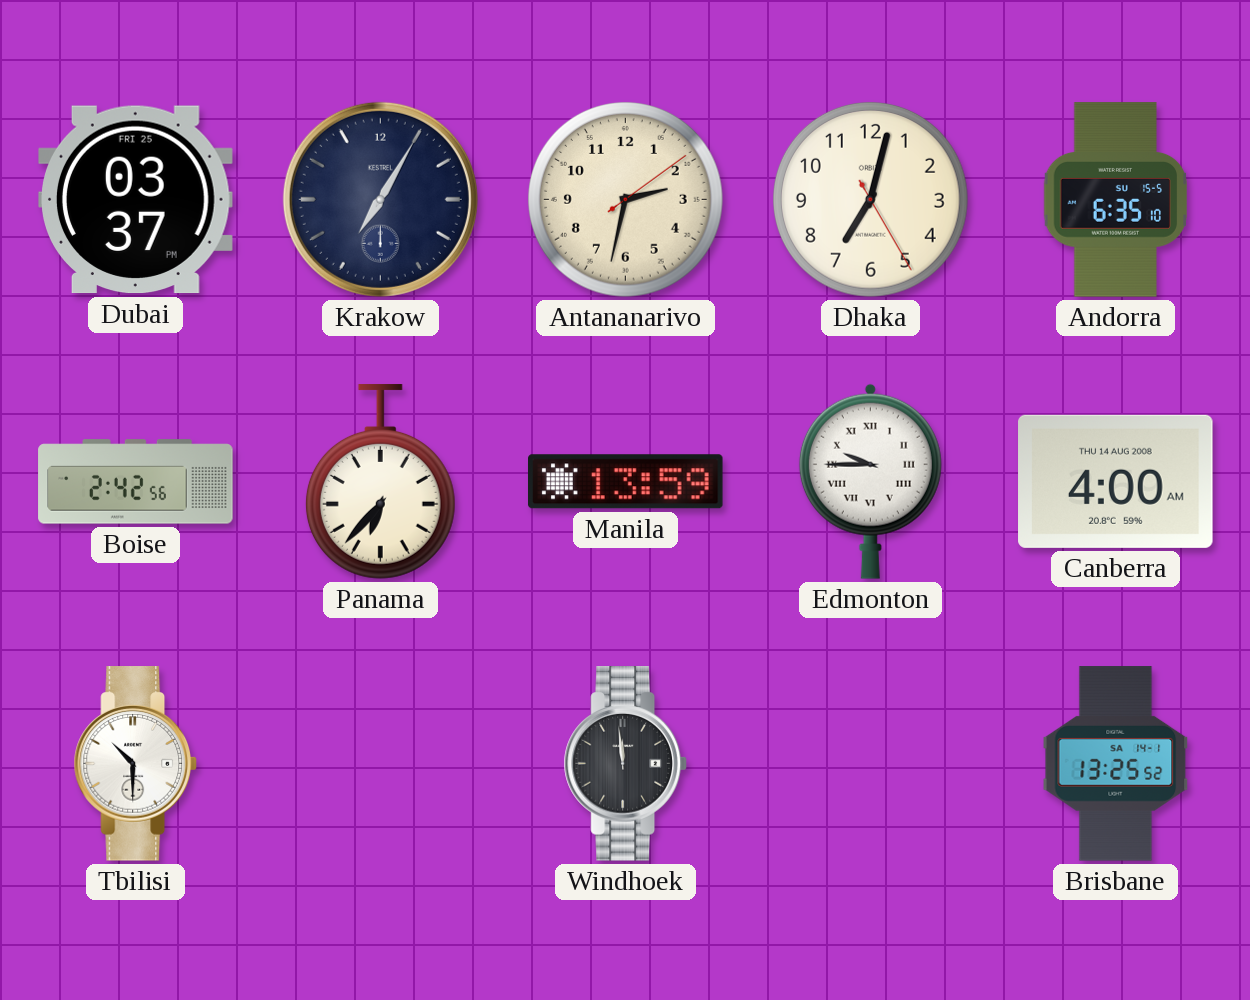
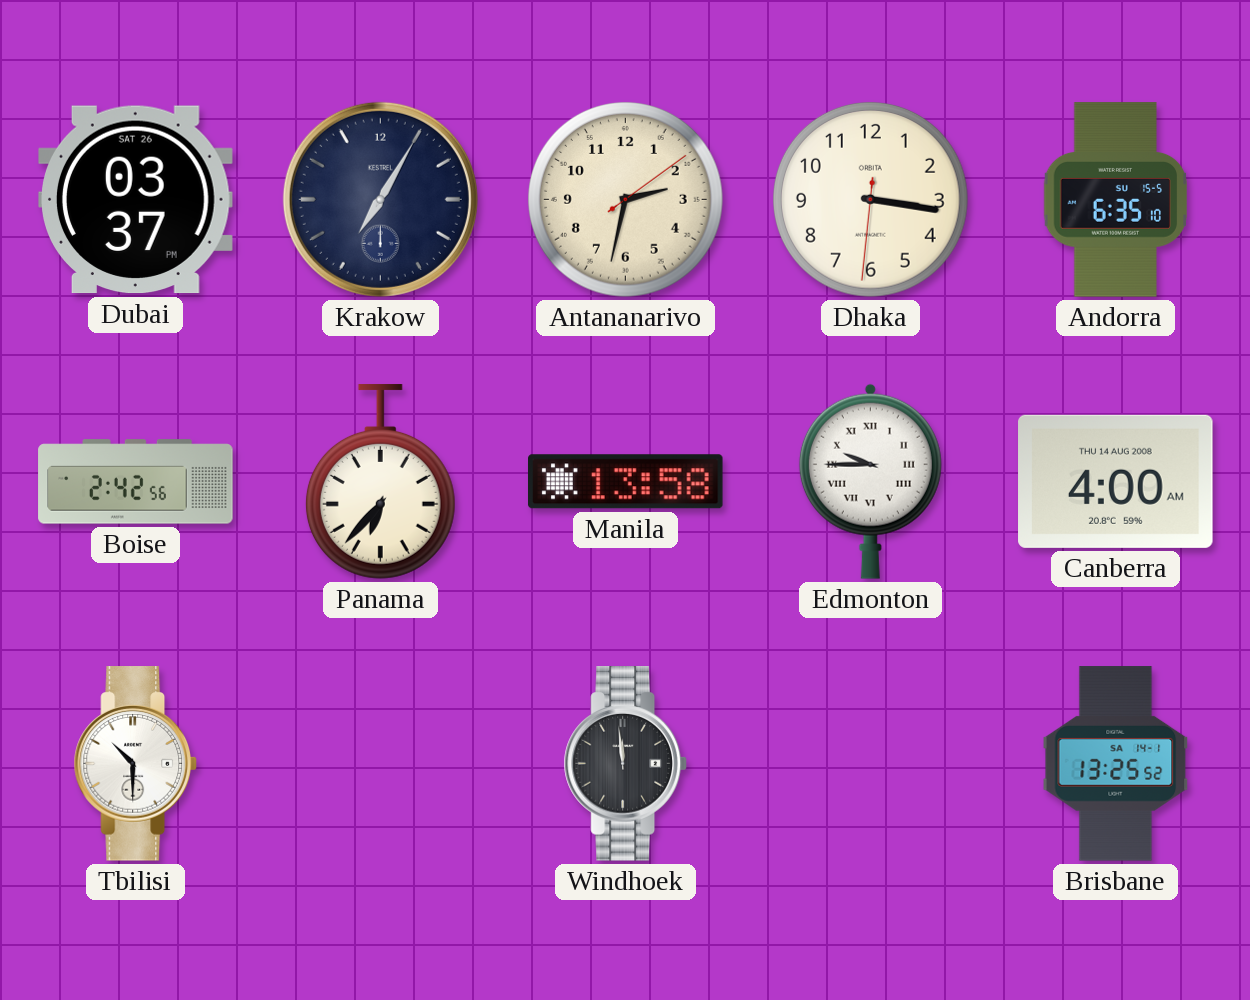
Dubai date: FRI 25 -> SAT 26
Dhaka: 7:02 -> 3:16
Manila: 13:59 -> 13:58
